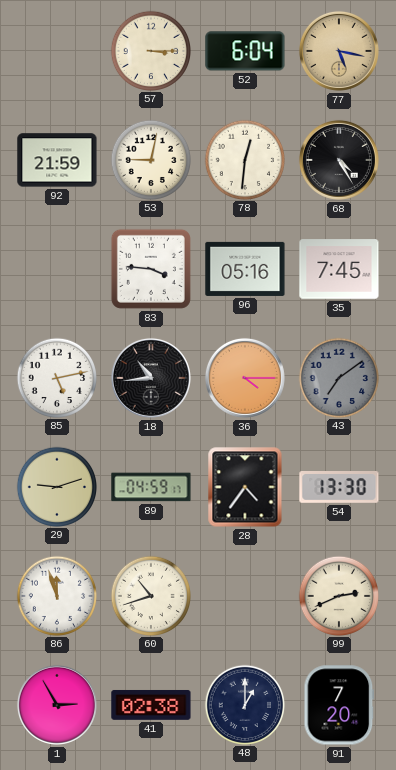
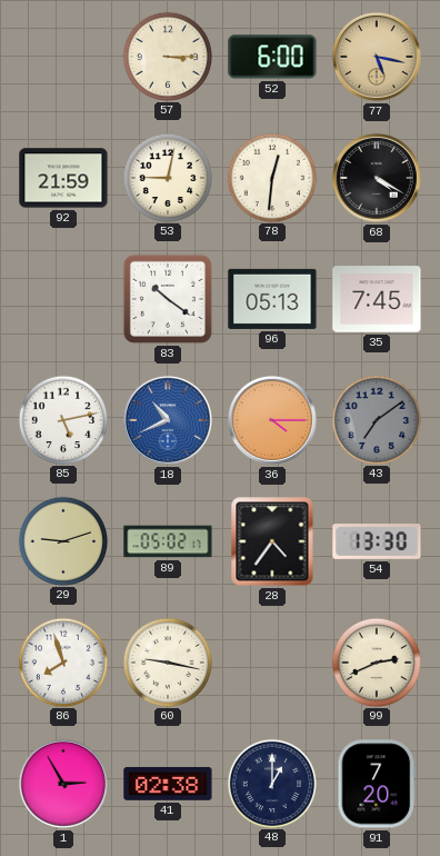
52: 6:04 -> 6:00
68: 4:25 -> 4:20
83: 3:46 -> 10:21
96: 05:16 -> 05:13
18: 10:44 -> 10:41
18 dial: black -> blue
89: 04:59 -> 05:02
86: 11:57 -> 7:57
60: 10:42 -> 9:17
